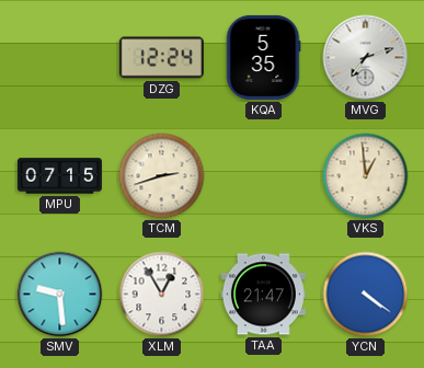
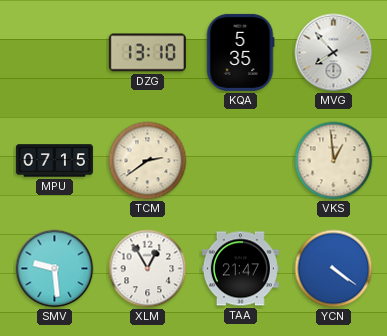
DZG: 12:24 -> 13:10
MVG: 7:12 -> 7:53
TCM: 2:42 -> 2:39
